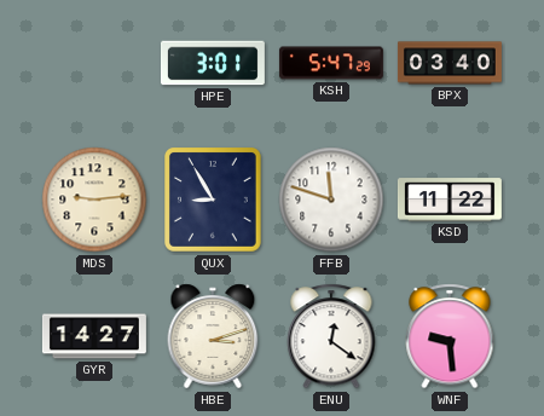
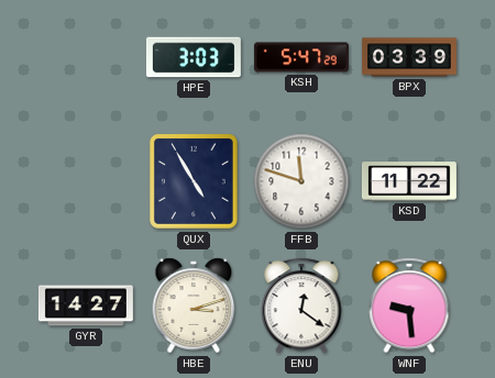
HPE: 3:01 -> 3:03
BPX: 03:40 -> 03:39
MDS: 9:14 -> none
QUX: 8:55 -> 4:55
